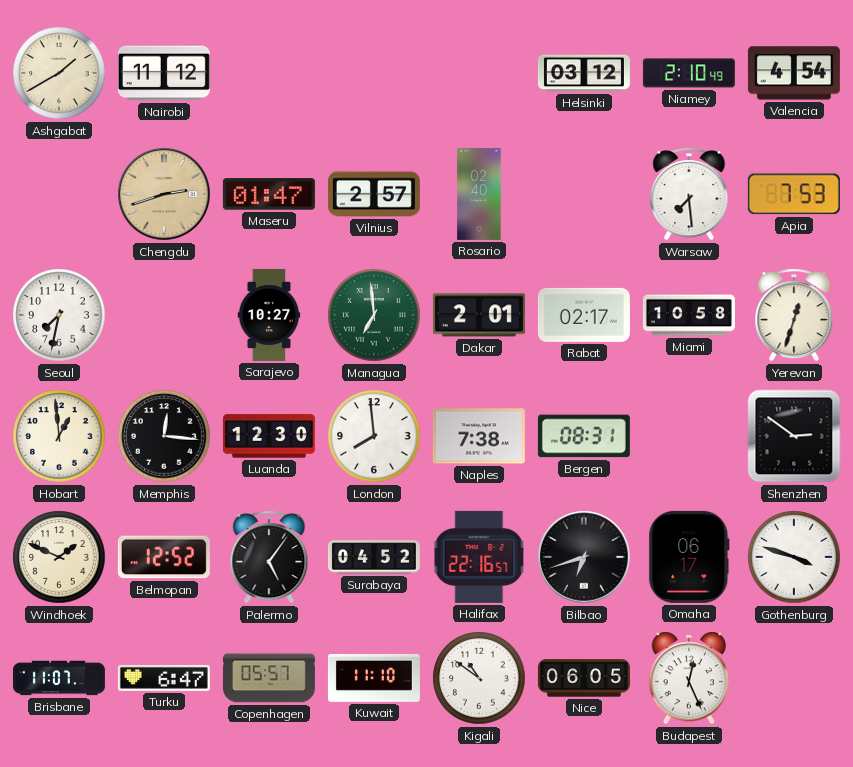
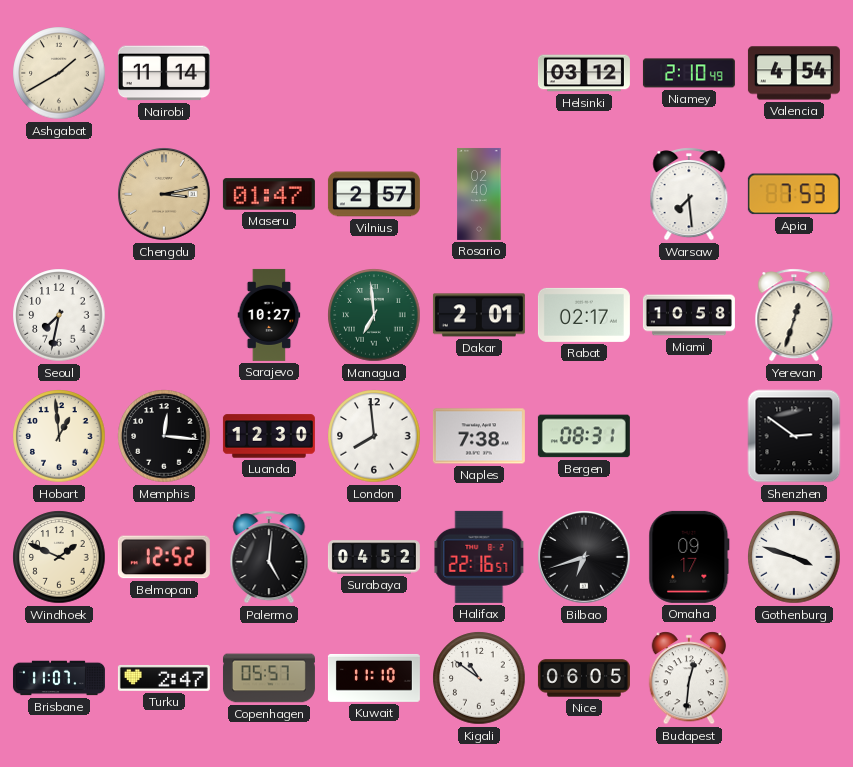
Nairobi: 11:12 -> 11:14
Chengdu: 2:42 -> 3:13
Palermo: 5:06 -> 5:01
Omaha: 06:17 -> 09:17
Turku: 6:47 -> 2:47
Budapest: 12:26 -> 12:31
